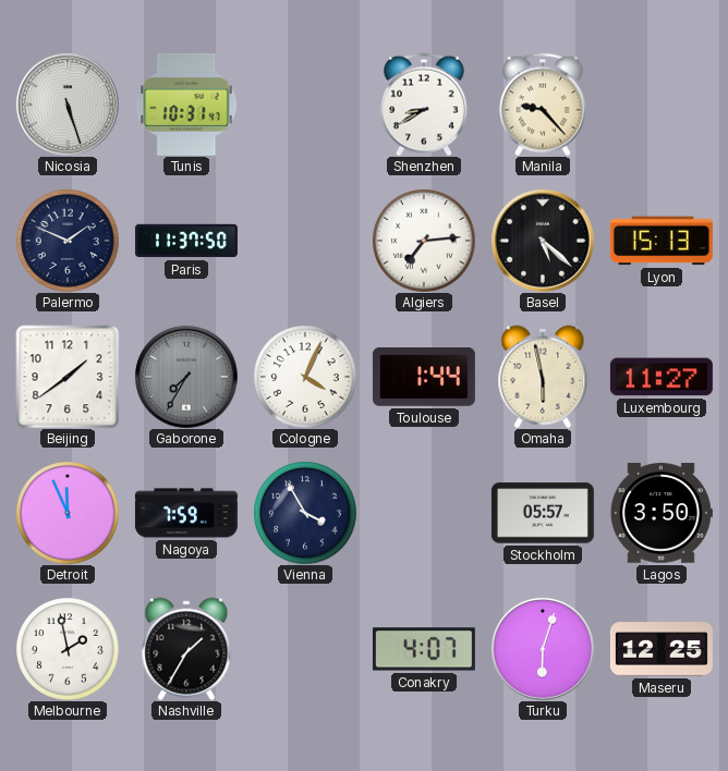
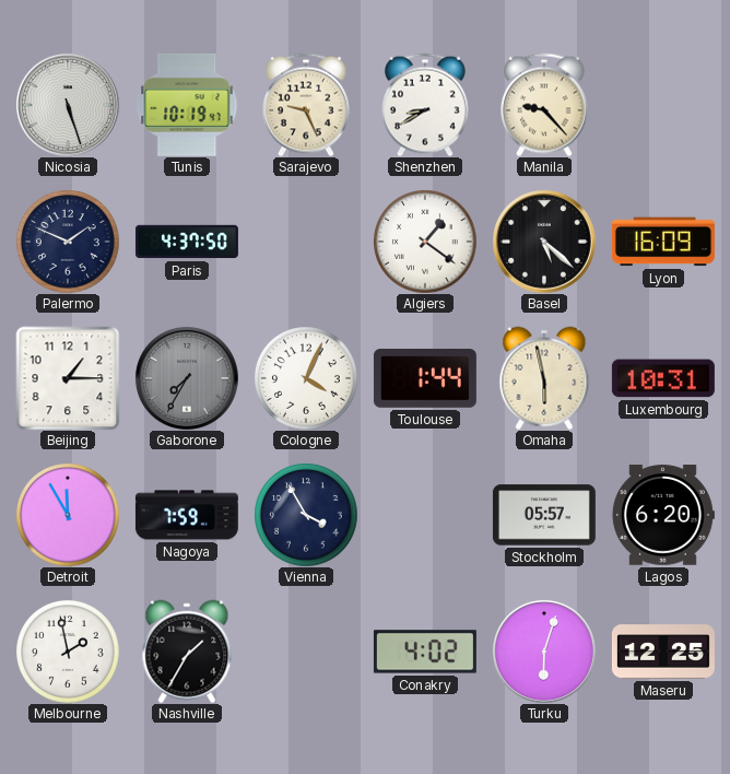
Tunis: 10:31 -> 10:19
Sarajevo: none -> 9:26
Paris: 11:37 -> 4:37
Algiers: 7:14 -> 1:21
Lyon: 15:13 -> 16:09
Beijing: 1:39 -> 1:15
Luxembourg: 11:27 -> 10:31
Detroit: 11:56 -> 11:55
Lagos: 3:50 -> 6:20
Conakry: 4:07 -> 4:02
